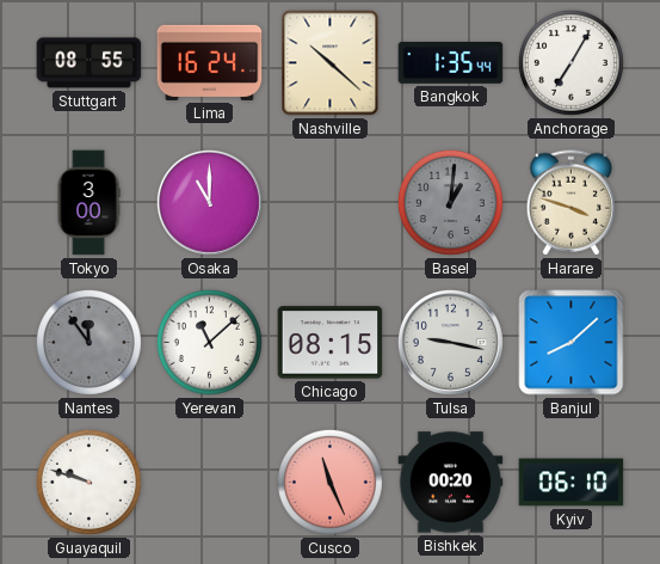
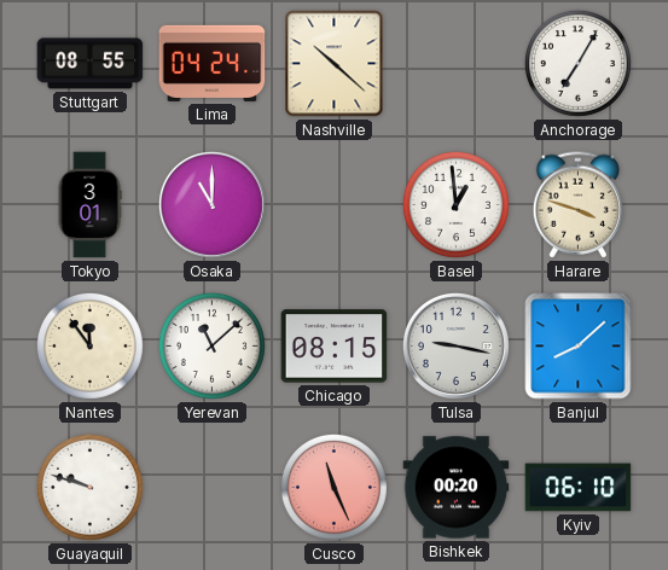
Lima: 16:24 -> 04:24
Bangkok: 1:35 -> none
Tokyo: 3:00 -> 3:01
Basel: 1:01 -> 12:59
Basel dial: grey -> white
Nantes dial: grey -> cream
